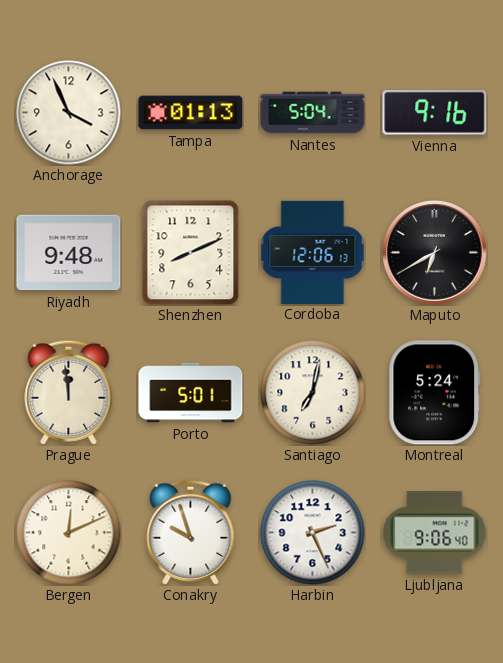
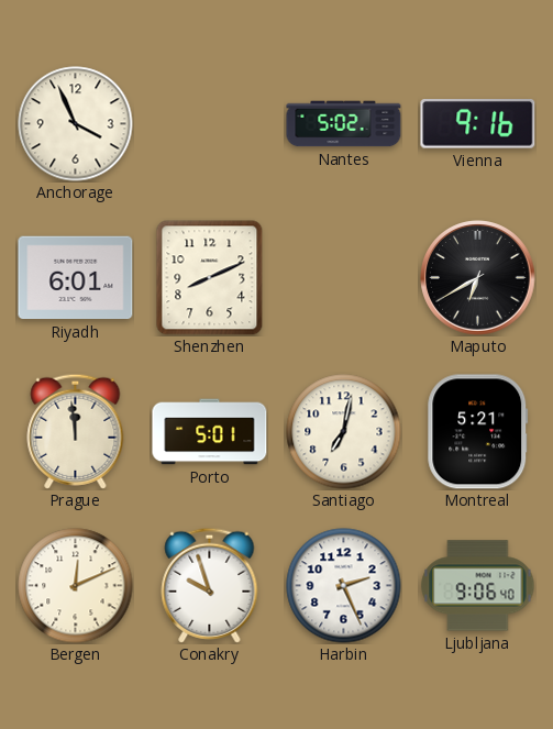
Tampa: 01:13 -> none
Nantes: 5:04 -> 5:02
Riyadh: 9:48 -> 6:01
Cordoba: 12:06 -> none
Montreal: 5:24 -> 5:21
